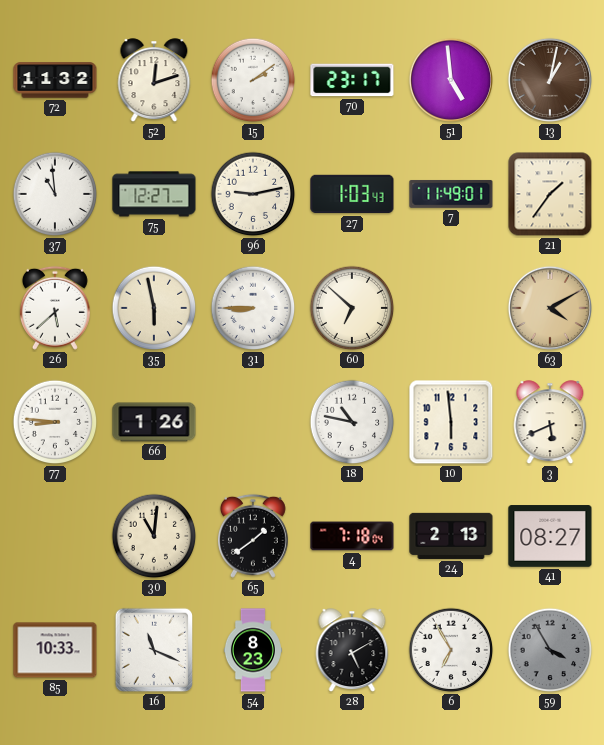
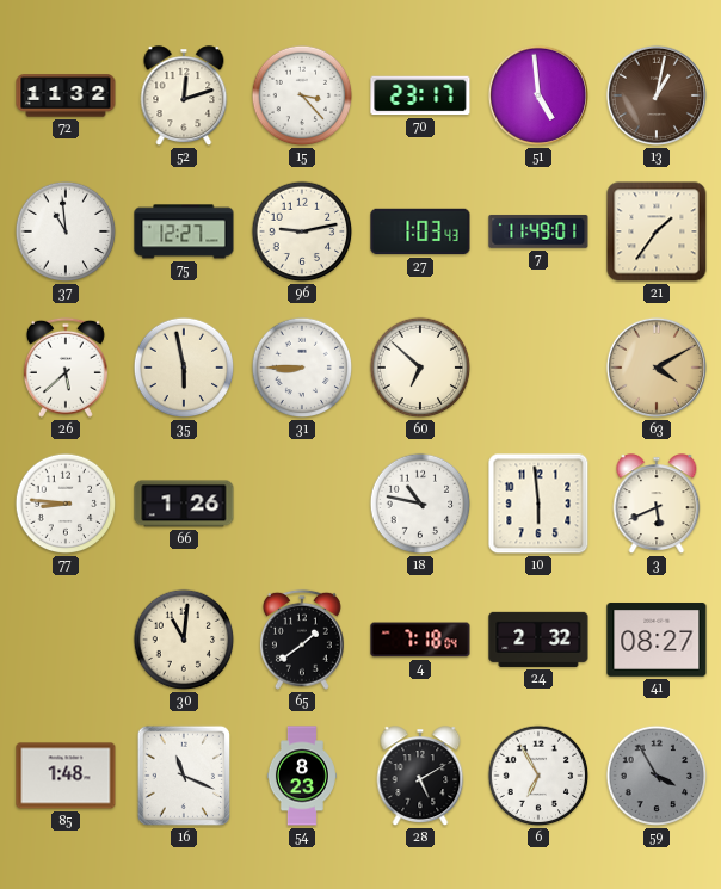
15: 2:09 -> 3:23
24: 2:13 -> 2:32
85: 10:33 -> 1:48
